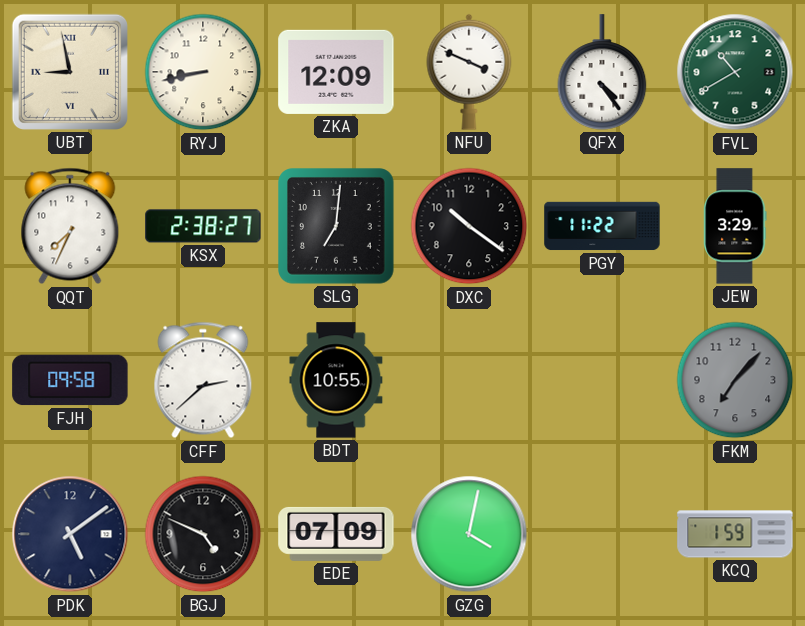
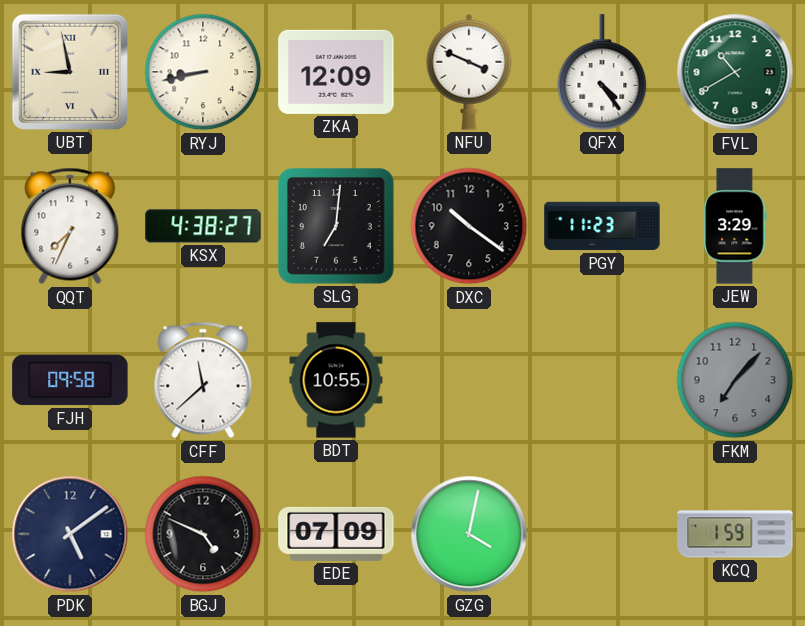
KSX: 2:38 -> 4:38
PGY: 11:22 -> 11:23
CFF: 2:38 -> 11:38
